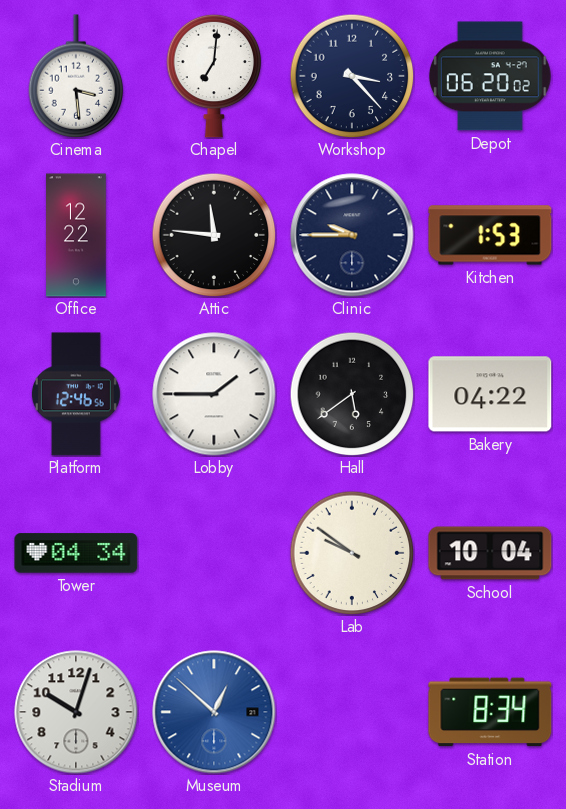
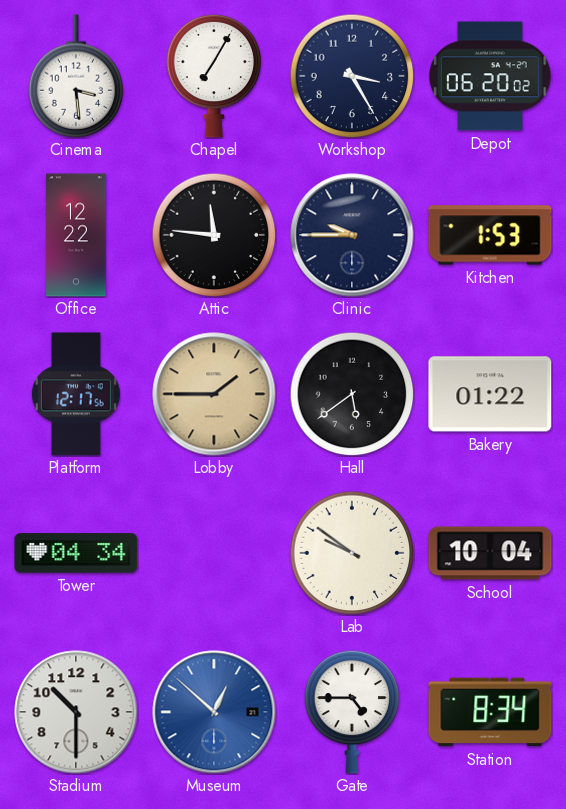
Chapel: 7:01 -> 7:05
Workshop: 3:23 -> 3:25
Platform: 12:46 -> 12:17
Lobby dial: white -> champagne
Bakery: 04:22 -> 01:22
Stadium: 10:03 -> 10:30
Gate: none -> 4:45
